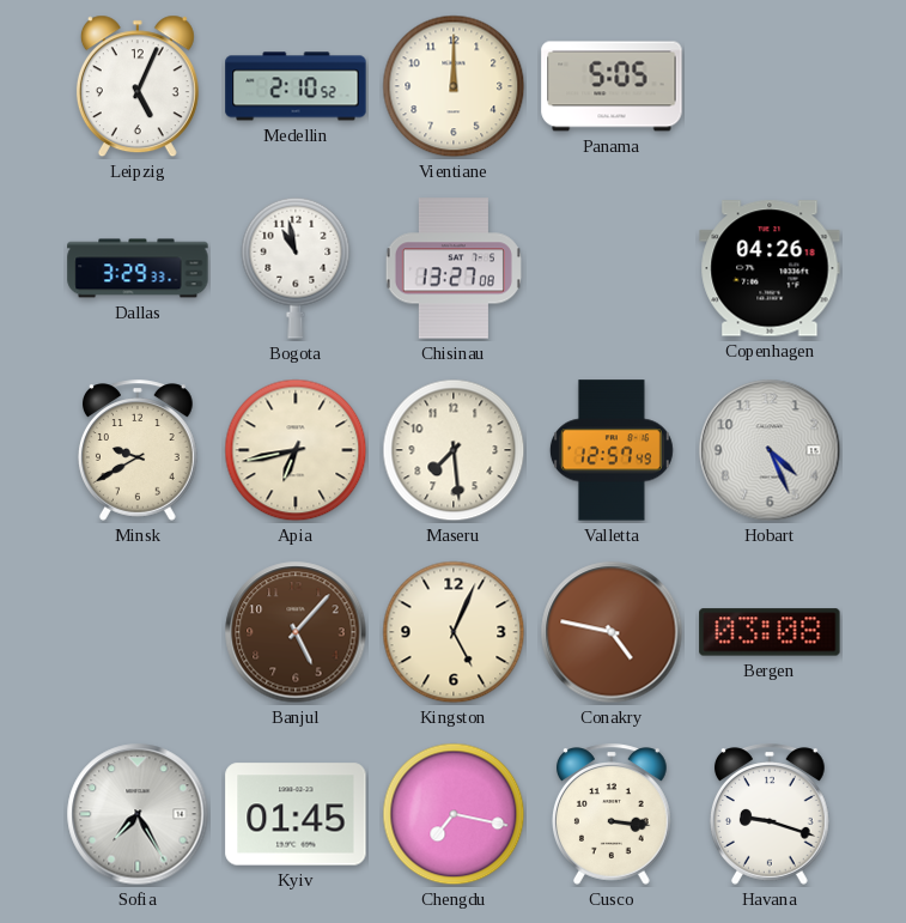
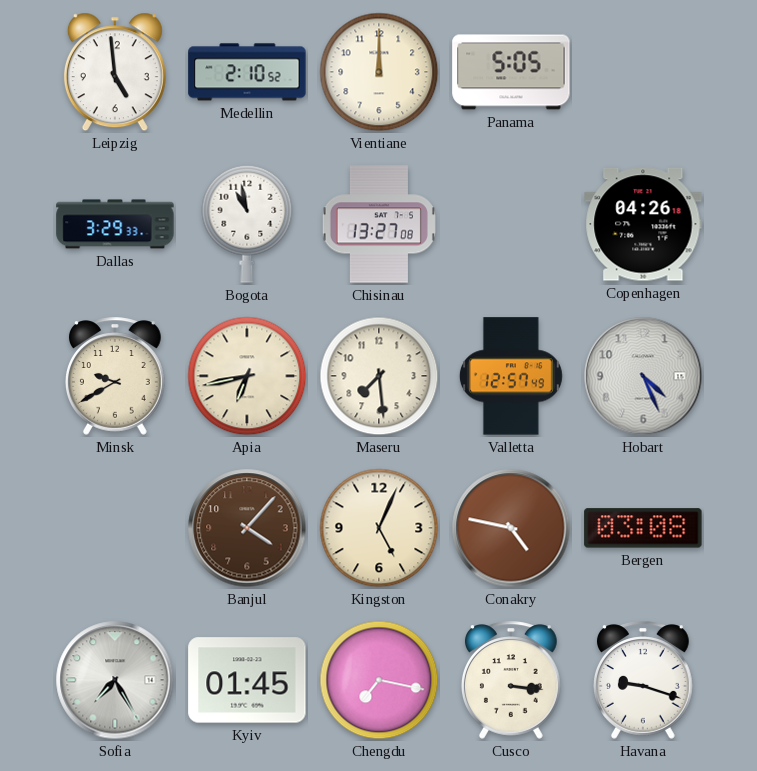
Leipzig: 5:04 -> 4:59
Banjul: 5:07 -> 4:07
